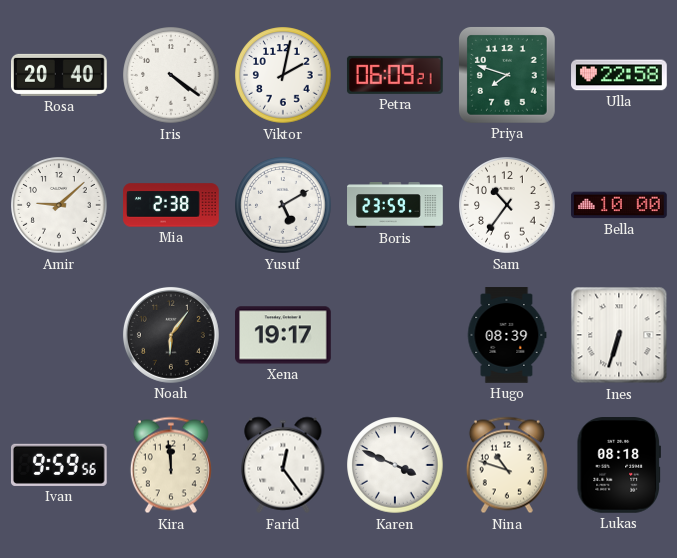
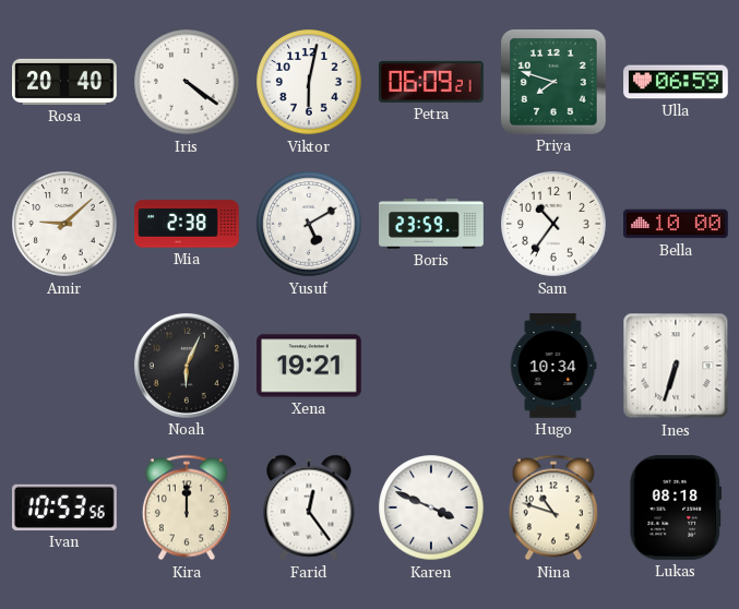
Viktor: 2:02 -> 6:02
Ulla: 22:58 -> 06:59
Noah: 6:06 -> 6:04
Xena: 19:17 -> 19:21
Hugo: 08:39 -> 10:34
Ivan: 9:59 -> 10:53
Kira: 11:59 -> 12:00
